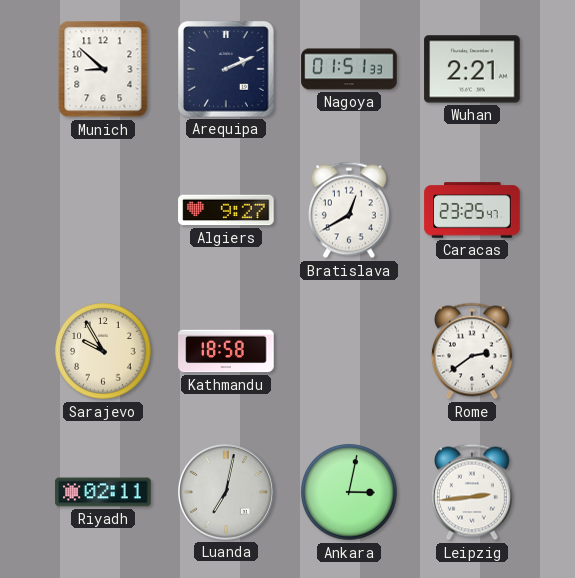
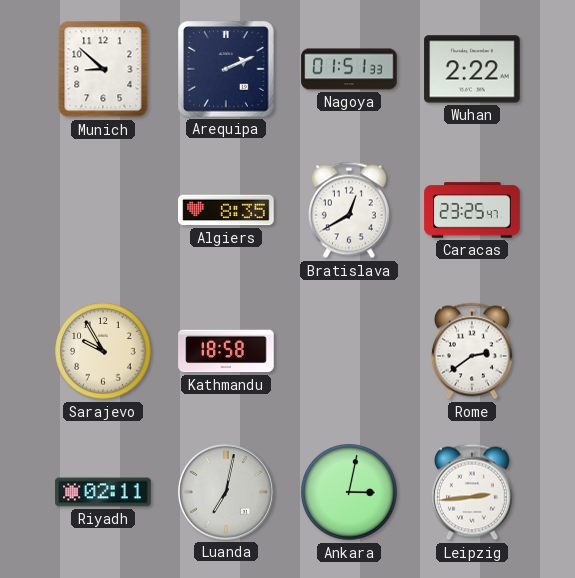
Wuhan: 2:21 -> 2:22
Algiers: 9:27 -> 8:35
